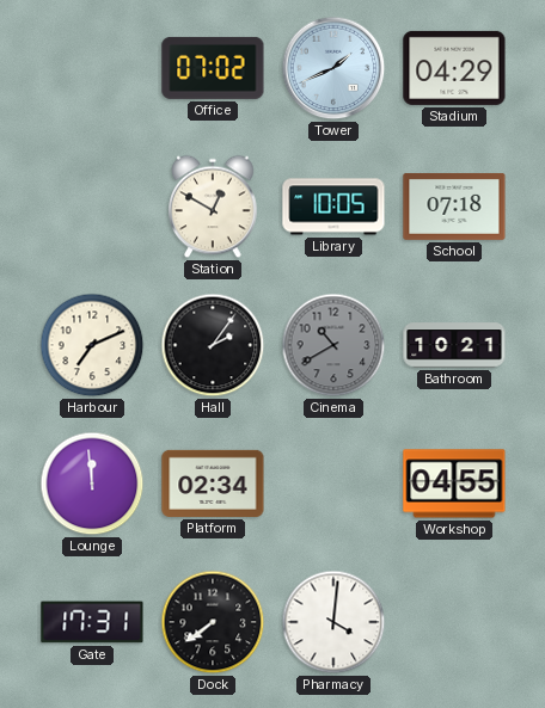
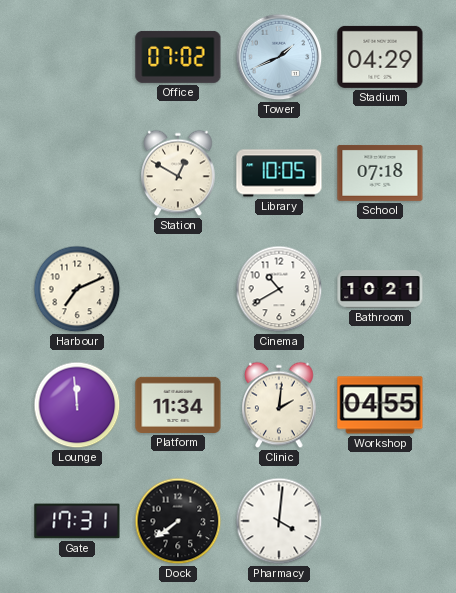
Hall: 2:06 -> none
Cinema dial: grey -> white
Platform: 02:34 -> 11:34
Clinic: none -> 2:01
